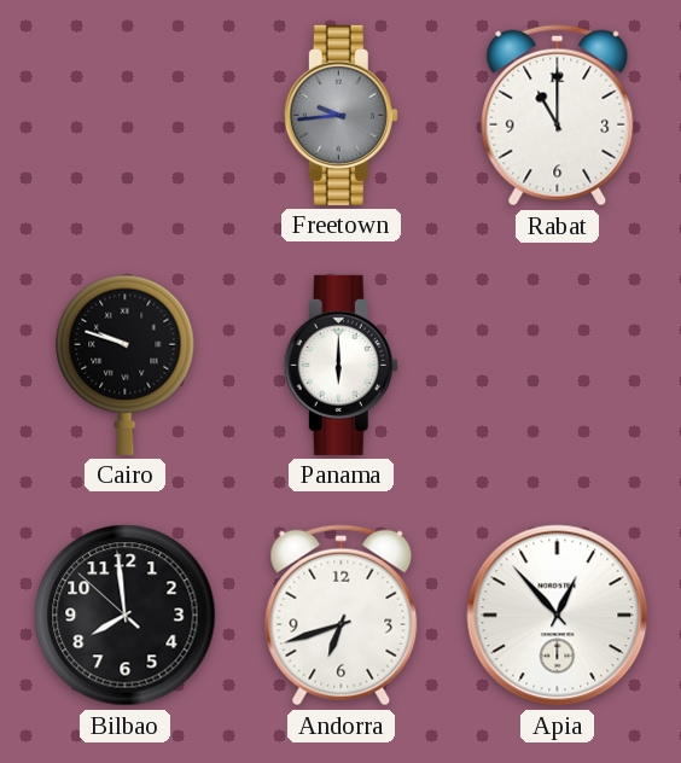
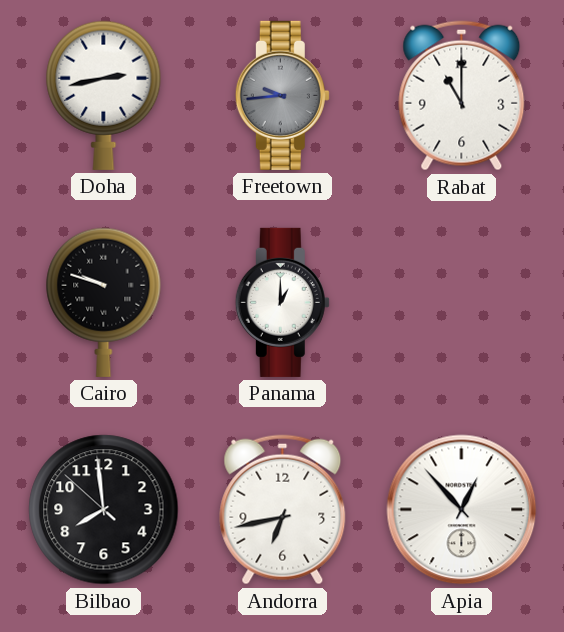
Doha: none -> 2:43
Panama: 6:00 -> 1:00
Andorra: 6:42 -> 6:43
